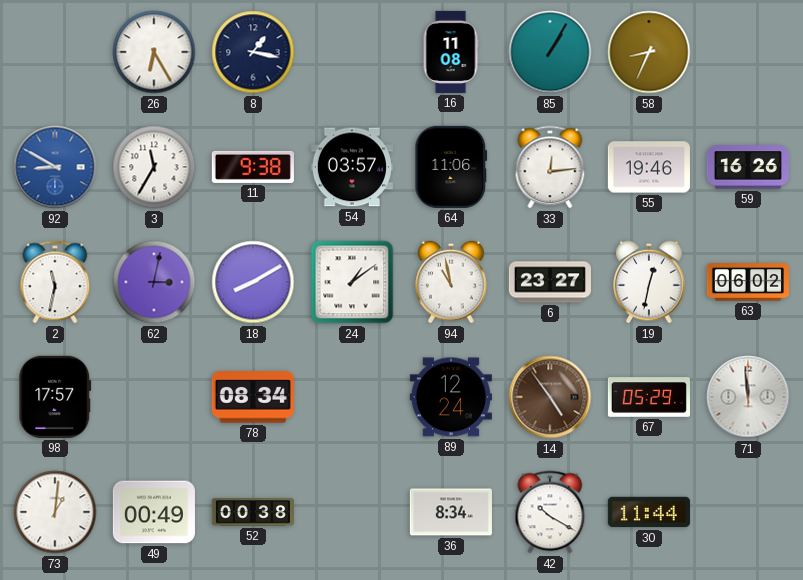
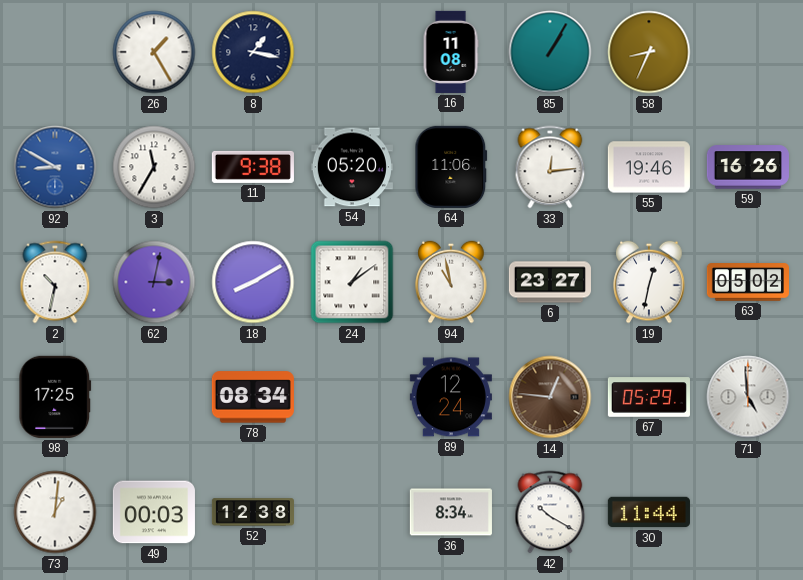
26: 6:25 -> 1:25
54: 03:57 -> 05:20
2: 11:32 -> 10:32
63: 06:02 -> 05:02
98: 17:57 -> 17:25
14: 4:54 -> 12:46
71: 11:59 -> 4:59
49: 00:49 -> 00:03
52: 00:38 -> 12:38
